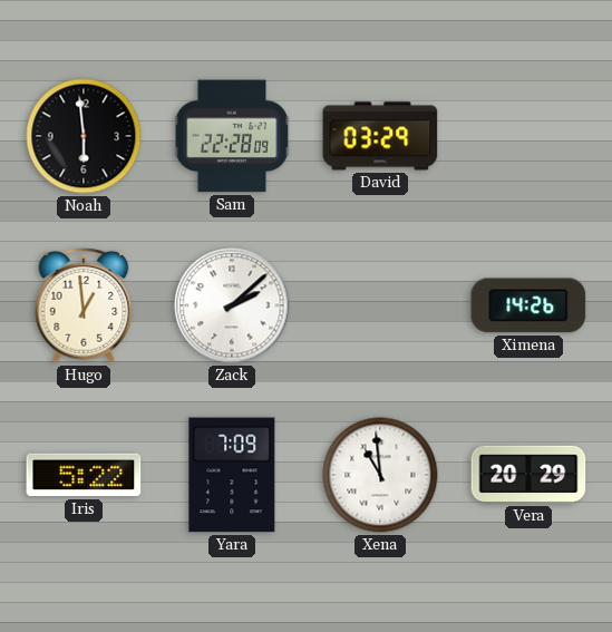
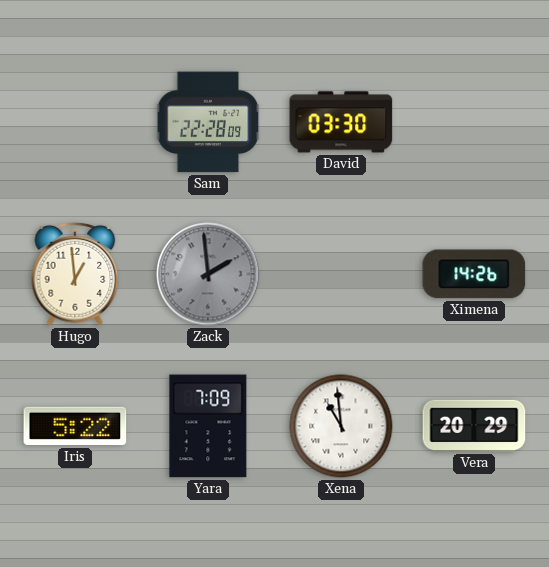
Noah: 5:59 -> none
David: 03:29 -> 03:30
Zack: 2:08 -> 1:59
Zack dial: white -> grey
